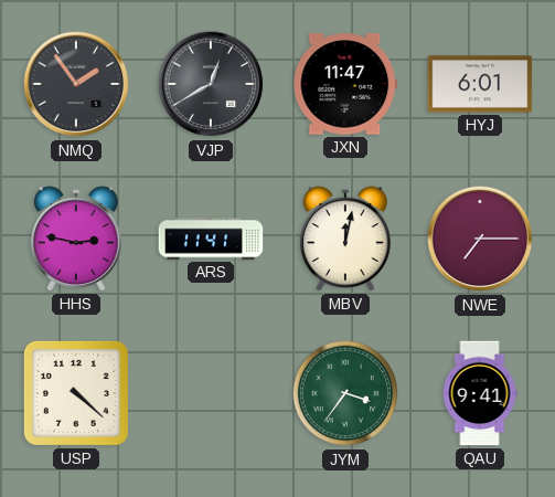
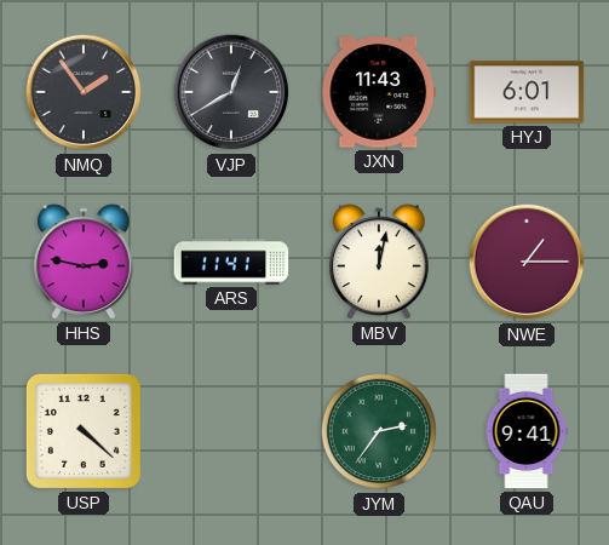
JXN: 11:47 -> 11:43
NWE: 7:15 -> 1:15
JYM: 3:36 -> 2:36
